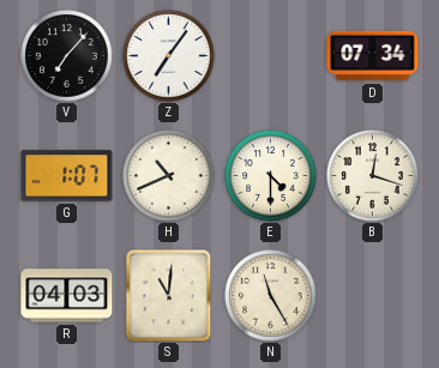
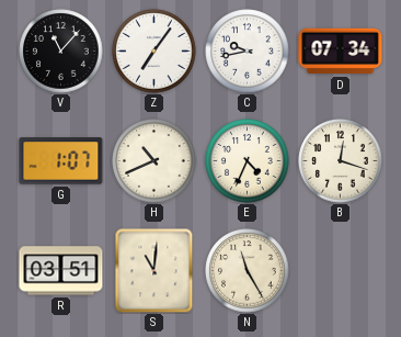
V: 7:07 -> 11:07
C: none -> 9:43
E: 4:30 -> 4:34
R: 04:03 -> 03:51
